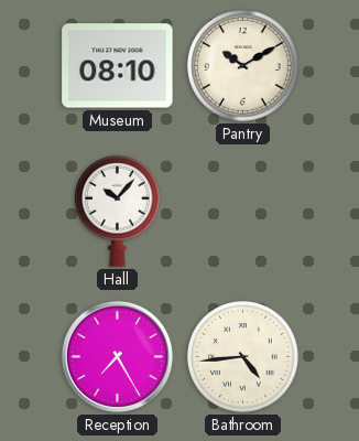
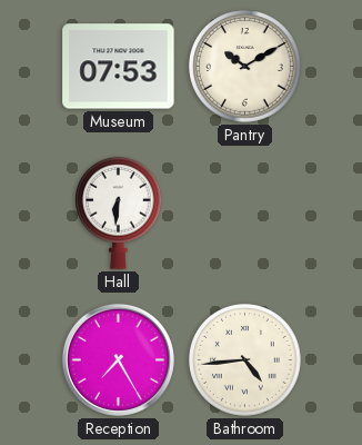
Museum: 08:10 -> 07:53
Hall: 10:07 -> 6:31
